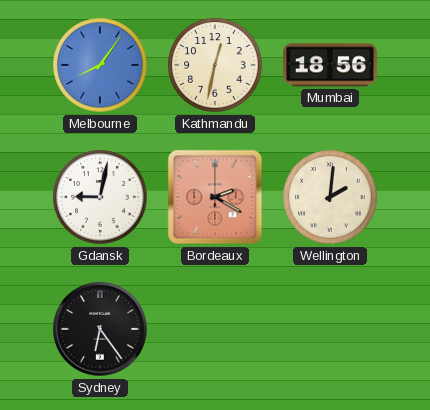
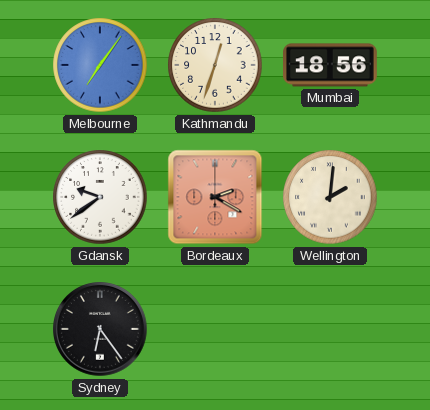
Melbourne: 8:06 -> 7:06
Kathmandu: 12:32 -> 12:33
Gdansk: 9:02 -> 9:39
